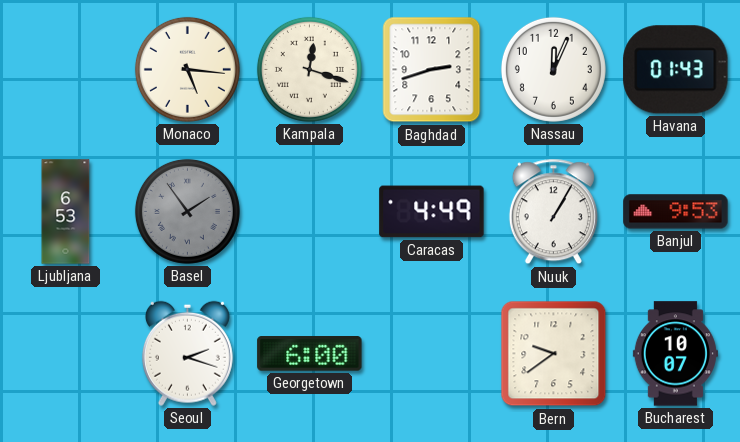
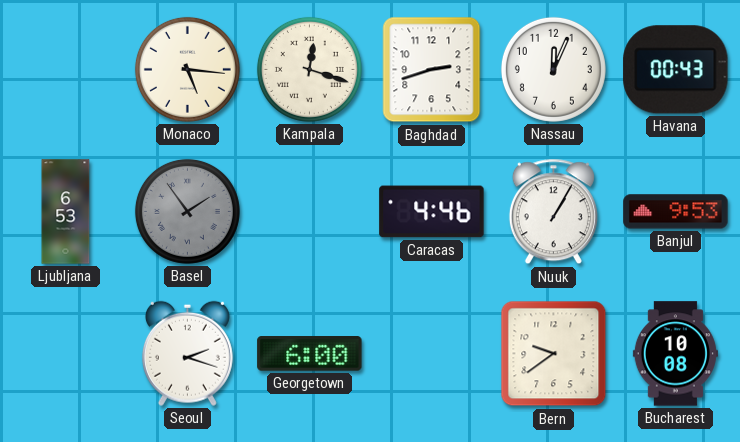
Havana: 01:43 -> 00:43
Caracas: 4:49 -> 4:46
Bucharest: 10:07 -> 10:08
